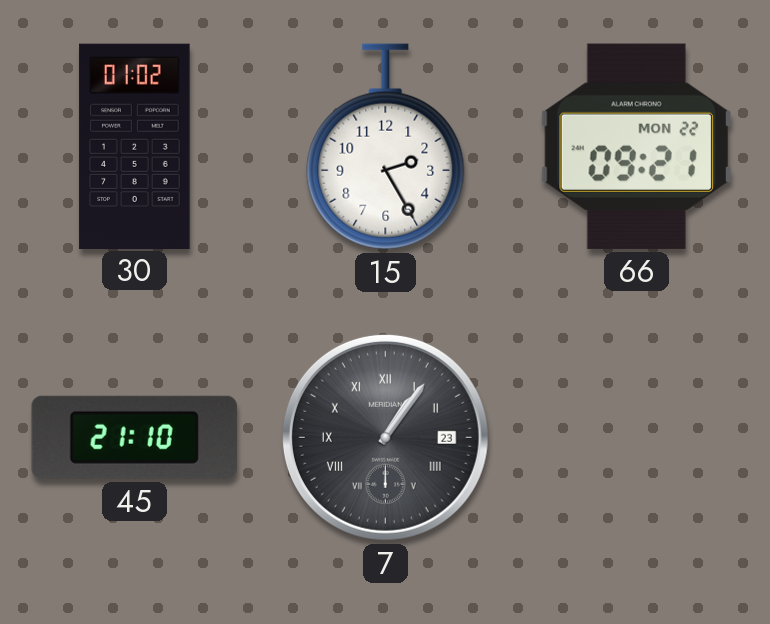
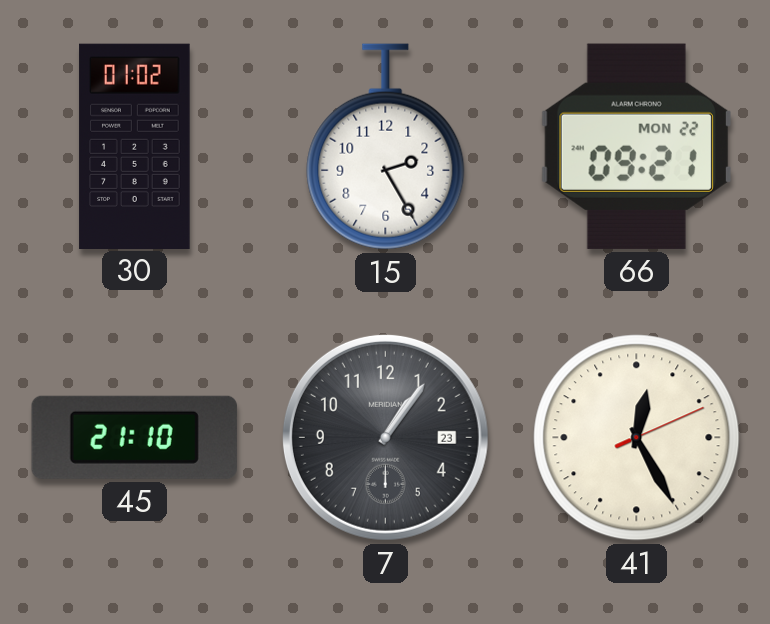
7 numerals: Roman -> Arabic
41: none -> 12:25
